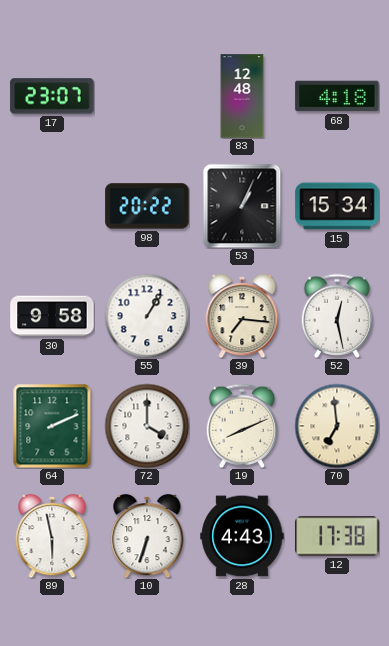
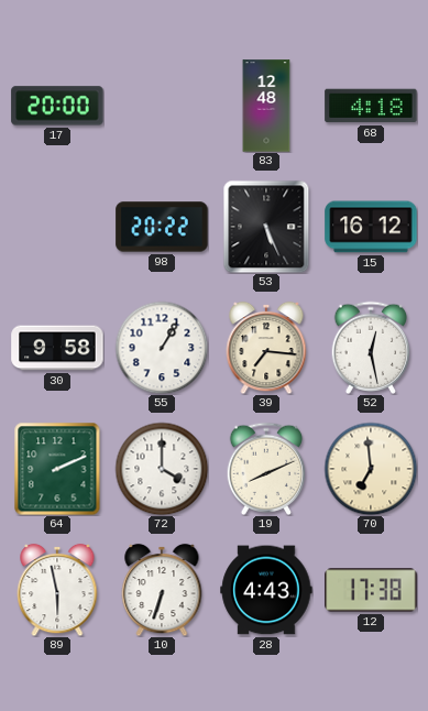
17: 23:07 -> 20:00
53: 1:04 -> 5:26
15: 15:34 -> 16:12
